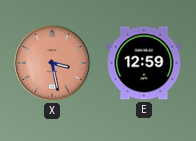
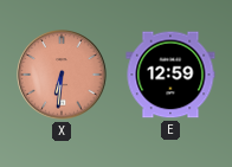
X: 3:28 -> 6:31
